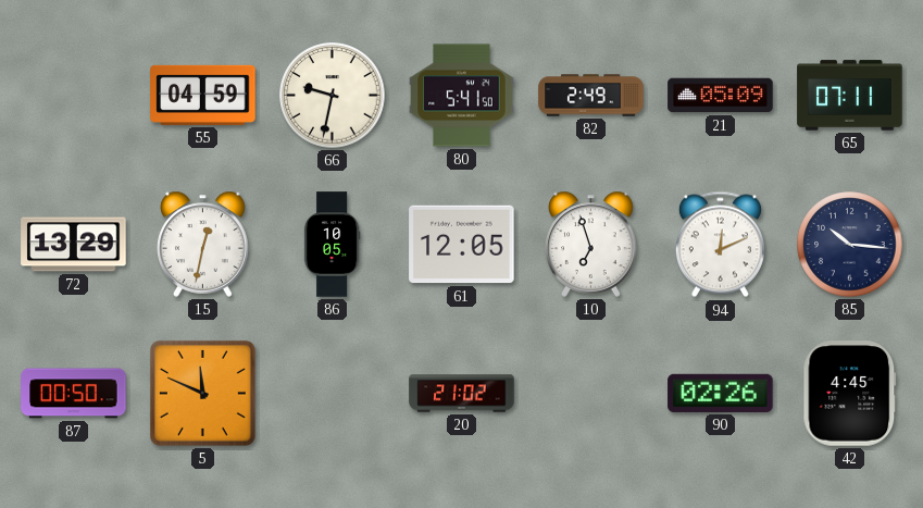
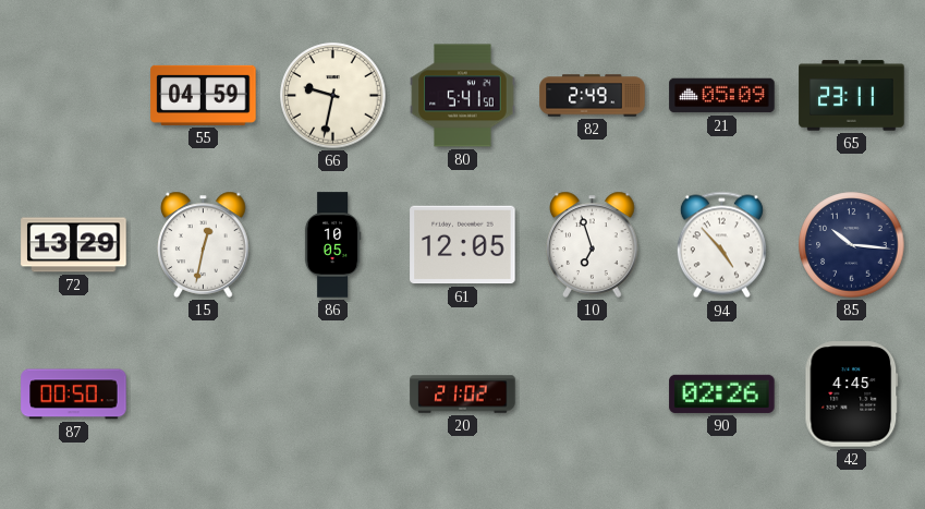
65: 07:11 -> 23:11
94: 12:11 -> 4:53
5: 11:49 -> none
